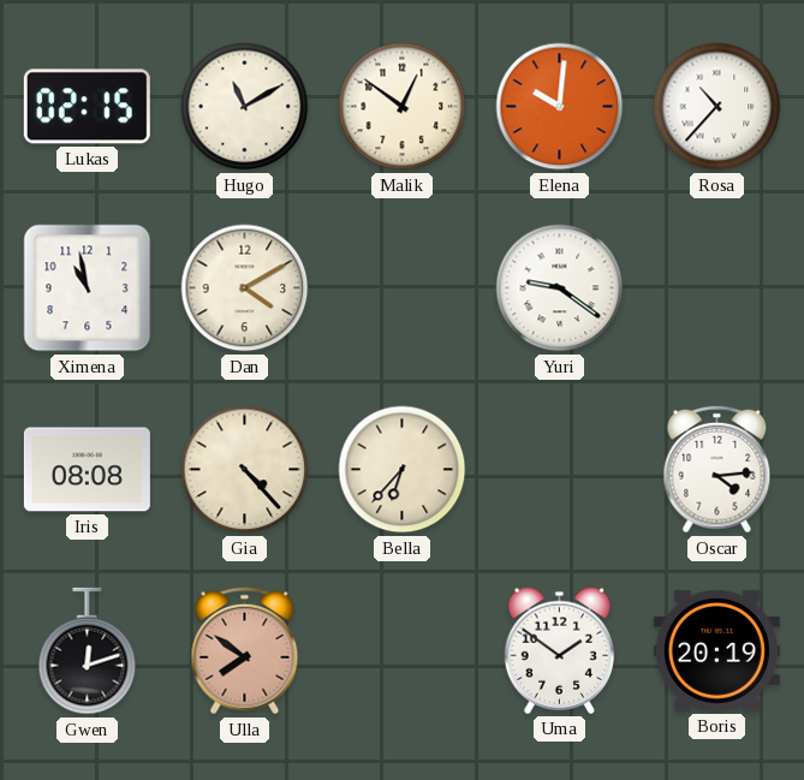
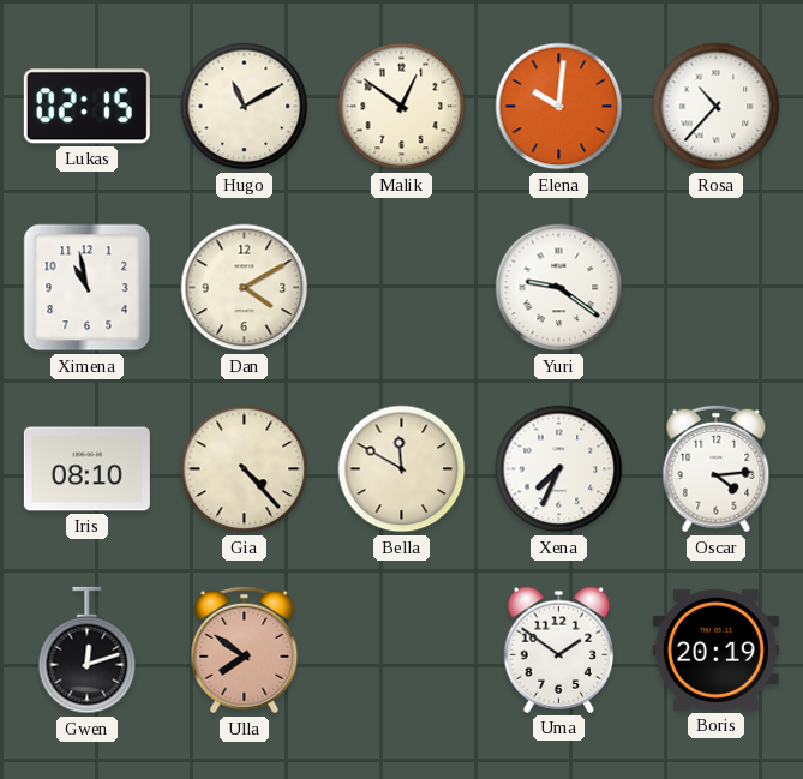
Iris: 08:08 -> 08:10
Bella: 6:37 -> 11:50
Xena: none -> 7:34
